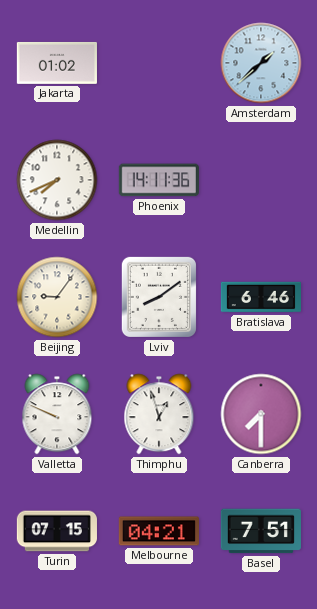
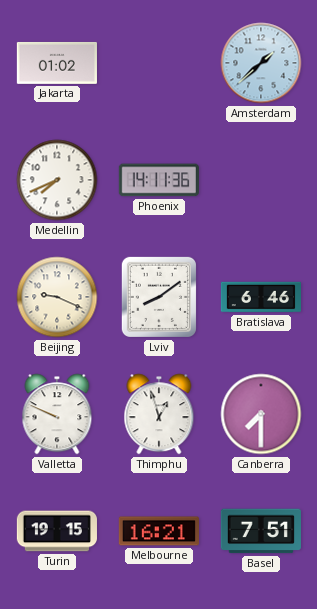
Beijing: 9:06 -> 9:19
Turin: 07:15 -> 19:15
Melbourne: 04:21 -> 16:21
